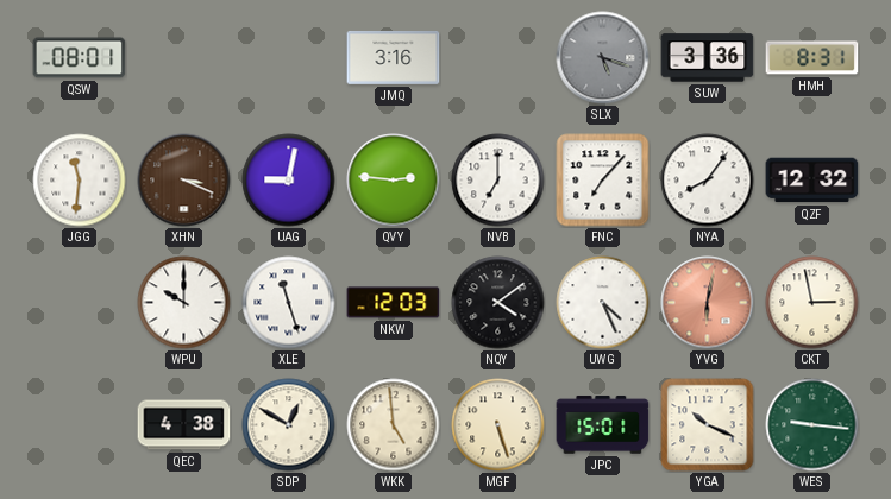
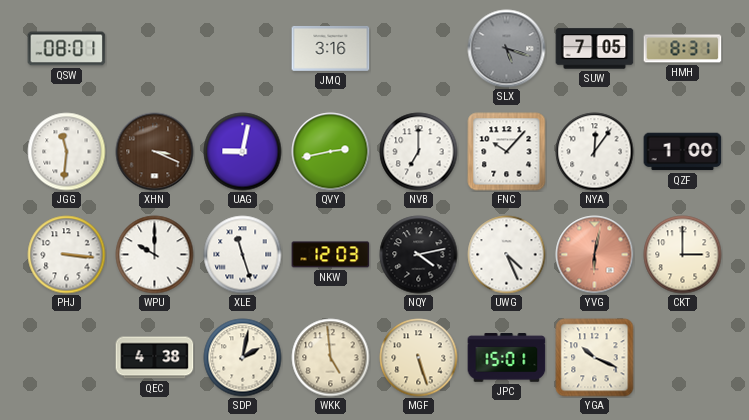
SUW: 3:36 -> 7:05
QVY: 2:46 -> 2:43
FNC: 7:07 -> 10:07
NYA: 8:06 -> 12:06
QZF: 12:32 -> 1:00
PHJ: none -> 3:16
NQY: 4:09 -> 4:13
CKT: 2:58 -> 3:00
SDP: 12:50 -> 2:02
WES: 9:16 -> none
